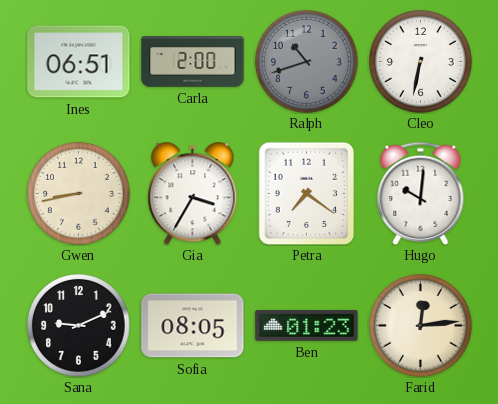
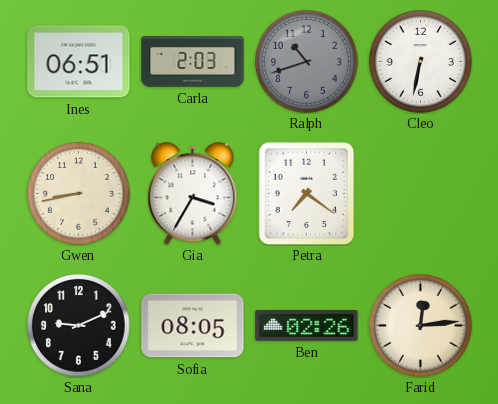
Carla: 2:00 -> 2:03
Hugo: 10:01 -> none
Ben: 01:23 -> 02:26
